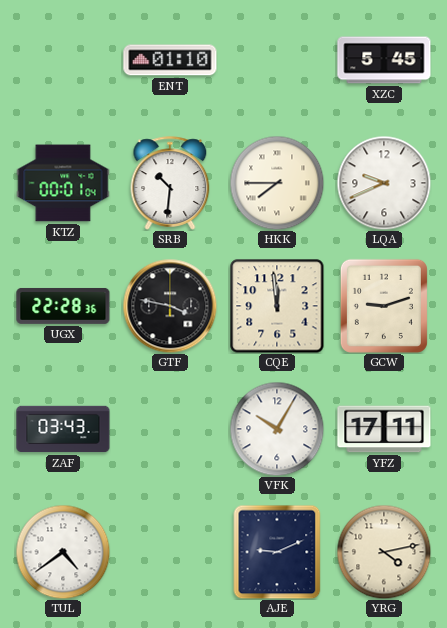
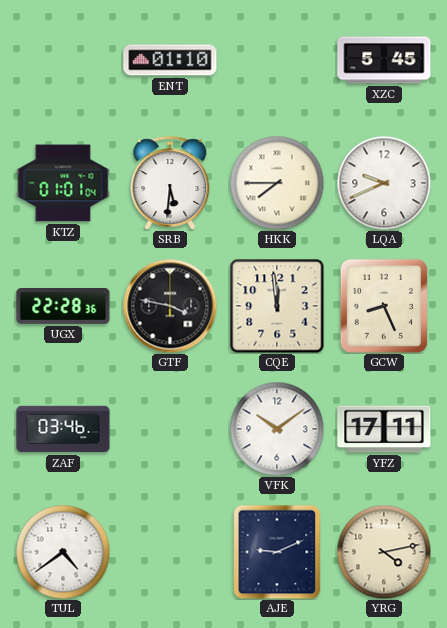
KTZ: 00:01 -> 01:01
SRB: 10:31 -> 5:31
GCW: 9:12 -> 8:26
ZAF: 03:43 -> 03:46
VFK: 10:05 -> 10:09
